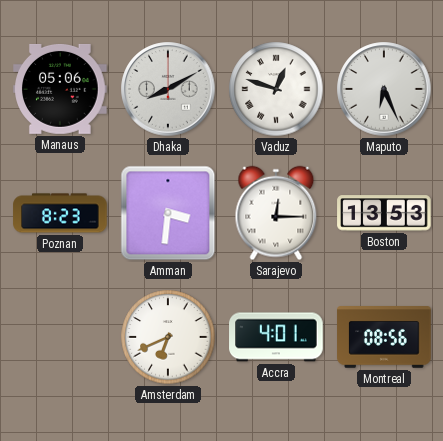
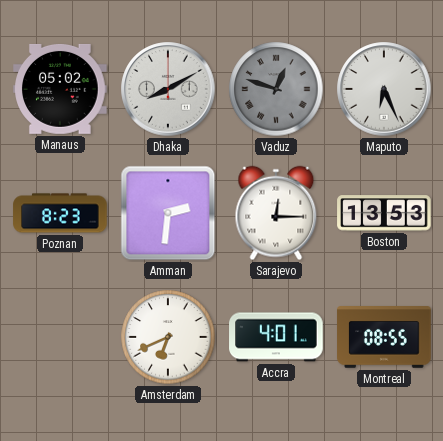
Manaus: 05:06 -> 05:02
Vaduz dial: white -> grey
Amman: 3:31 -> 2:31
Montreal: 08:56 -> 08:55
